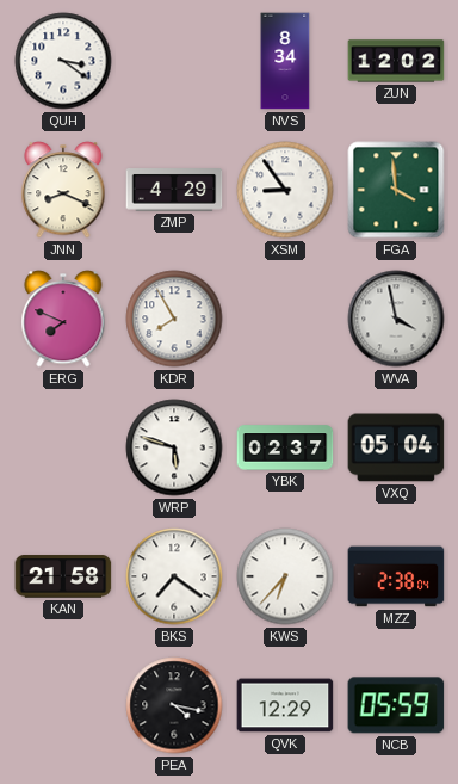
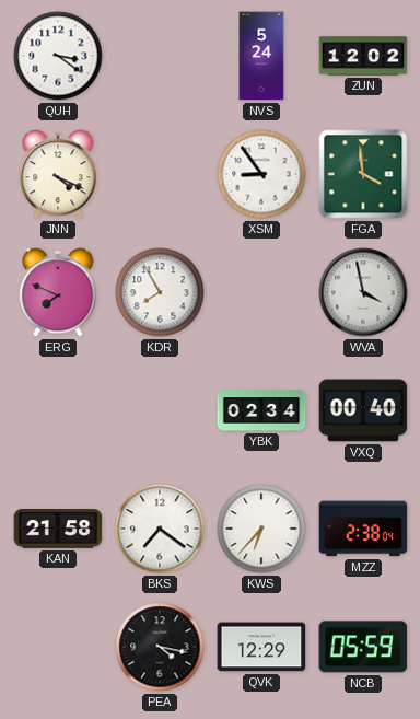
NVS: 8:34 -> 5:24
JNN: 8:19 -> 4:19
ZMP: 4:29 -> none
WRP: 5:48 -> none
YBK: 02:37 -> 02:34
VXQ: 05:04 -> 00:40
